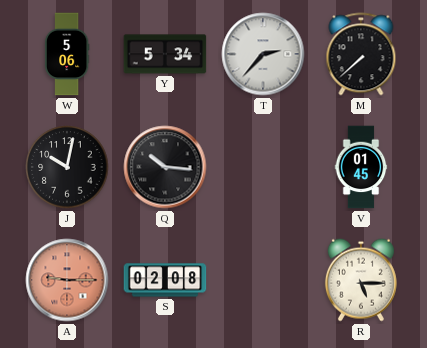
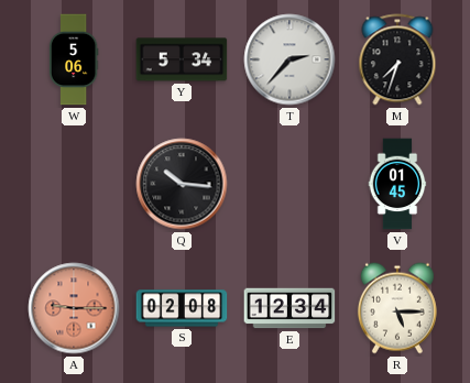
M: 7:38 -> 7:33
J: 10:02 -> none
E: none -> 12:34
